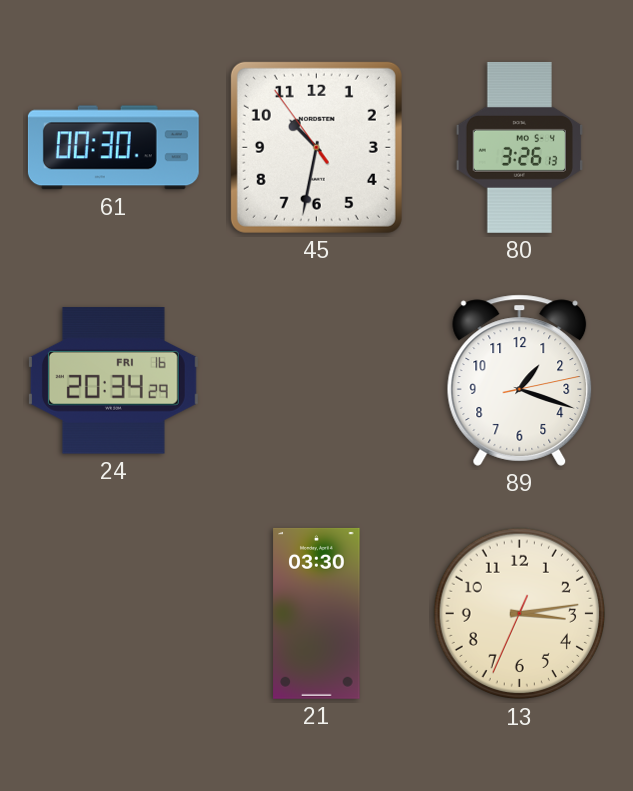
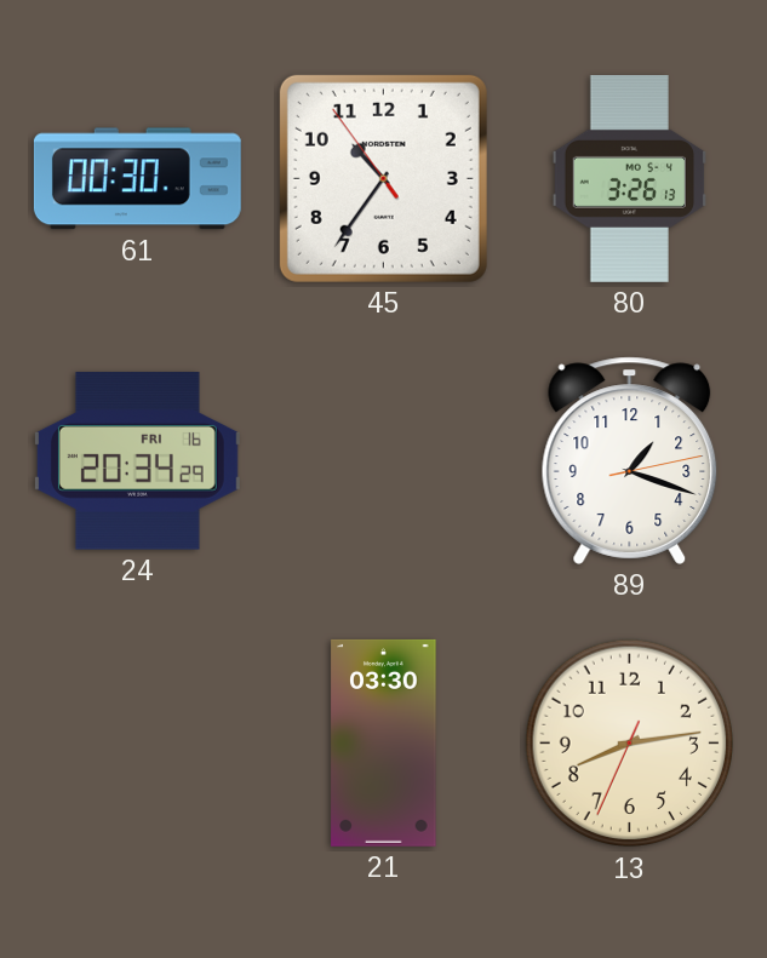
45: 10:31 -> 10:35
13: 3:13 -> 8:13
